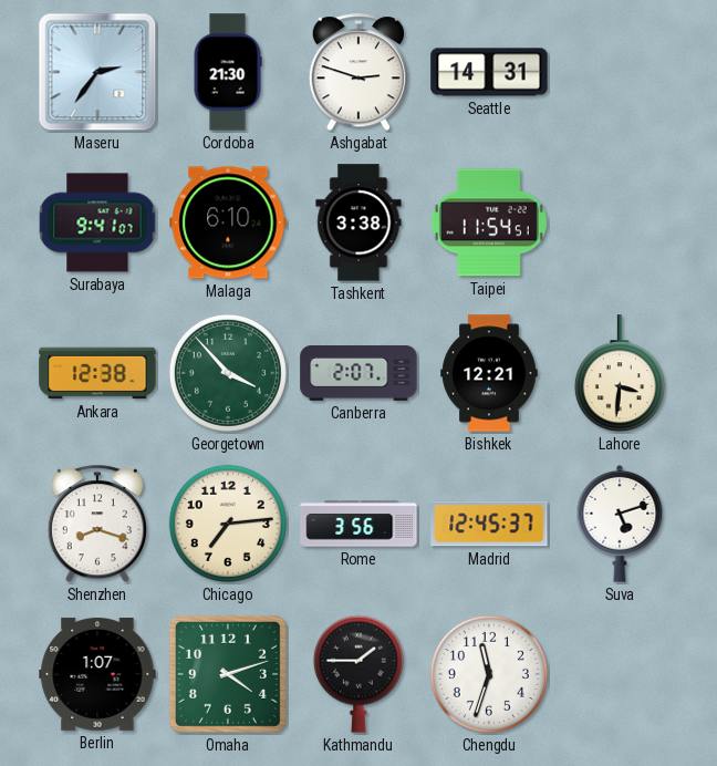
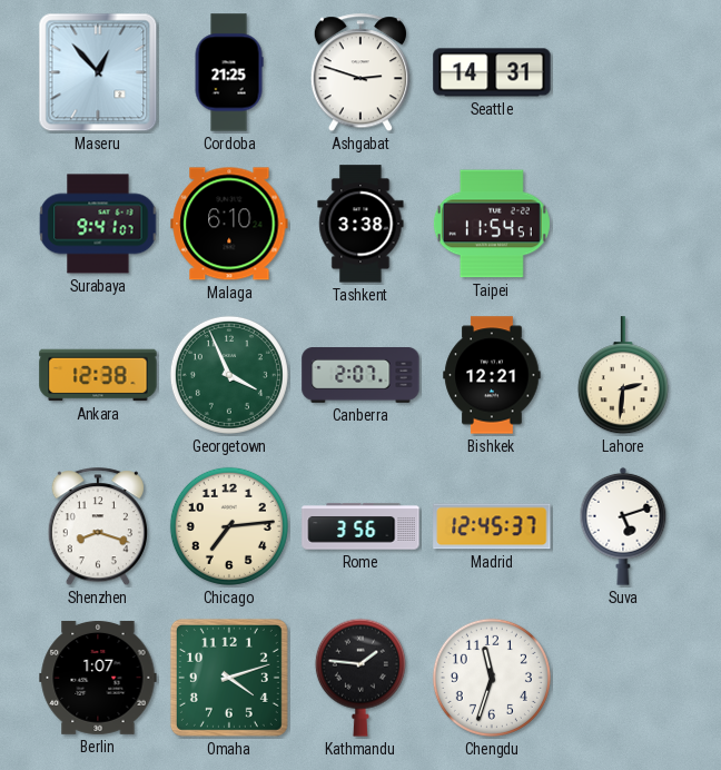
Maseru: 2:36 -> 12:53
Cordoba: 21:30 -> 21:25
Georgetown: 3:53 -> 3:56
Lahore: 3:31 -> 2:31
Kathmandu: 1:45 -> 1:46
